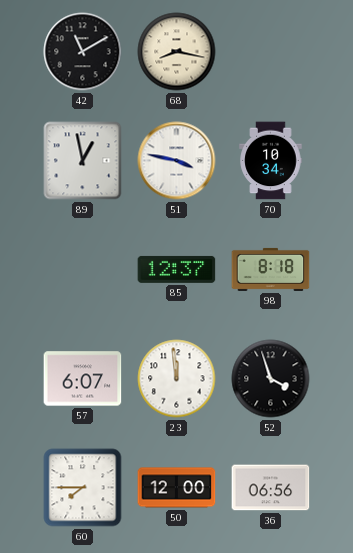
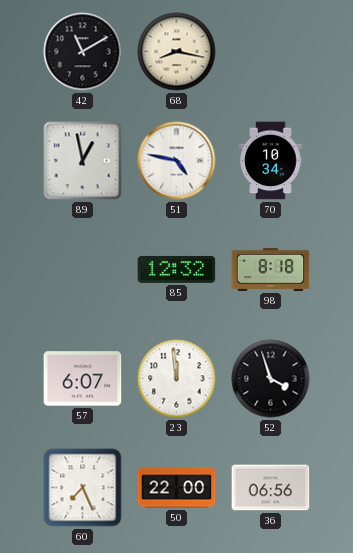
51: 3:47 -> 4:47
85: 12:37 -> 12:32
60: 7:45 -> 7:26
50: 12:00 -> 22:00
